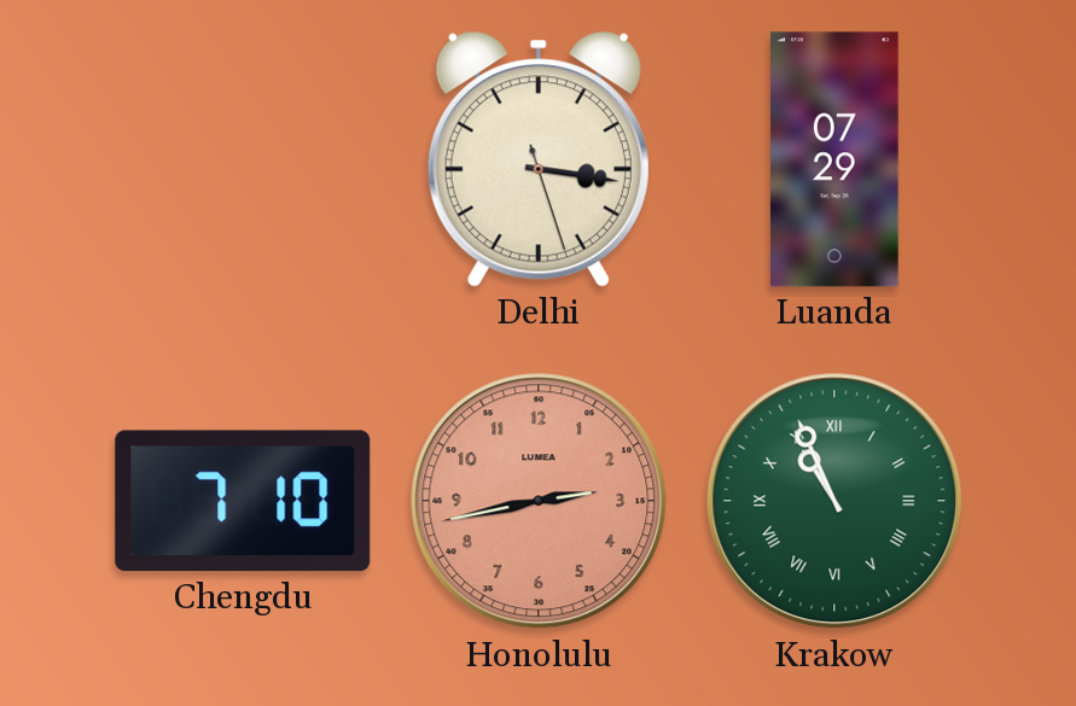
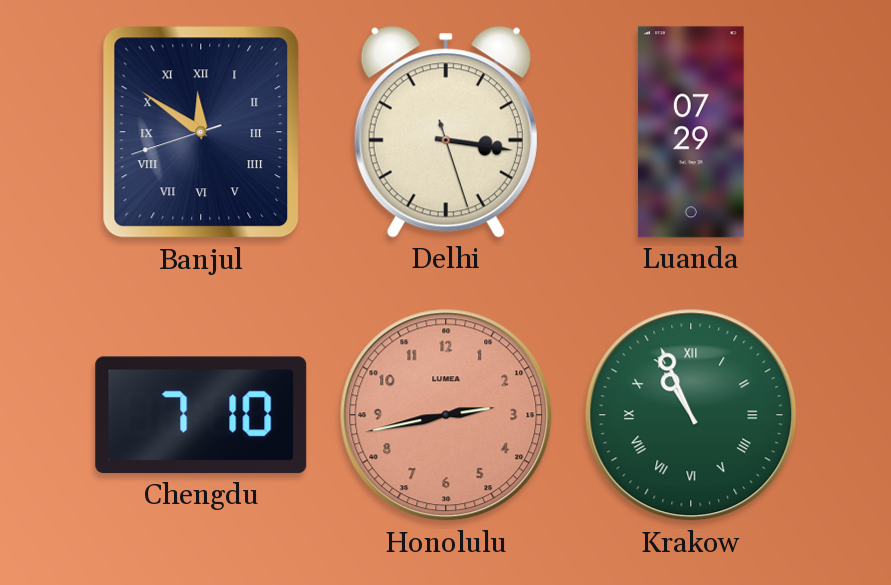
Banjul: none -> 11:50
